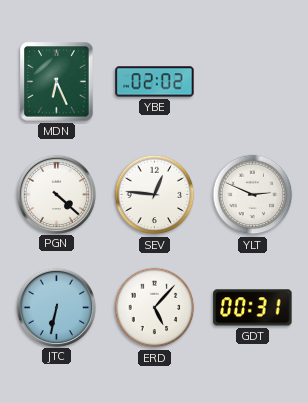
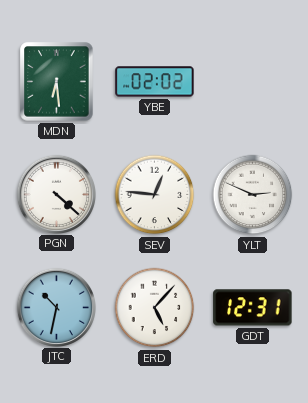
MDN: 6:26 -> 6:29
JTC: 6:32 -> 10:32
GDT: 00:31 -> 12:31
